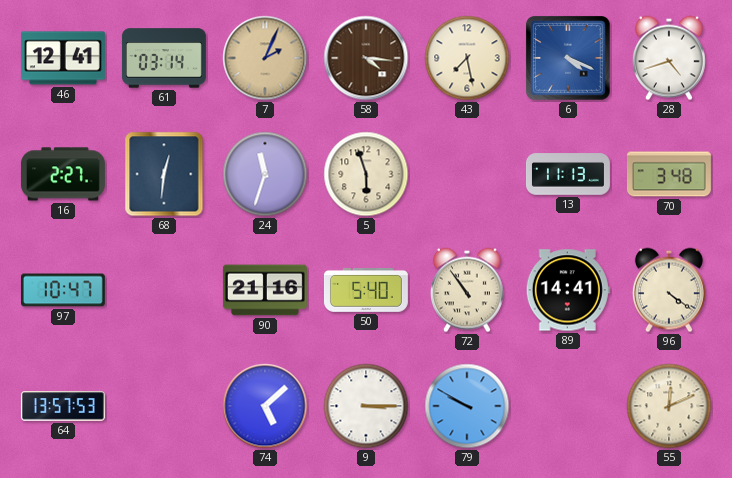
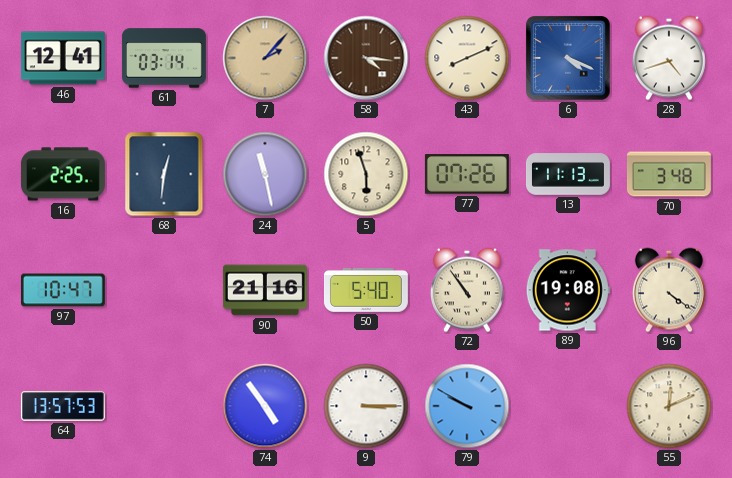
7: 2:04 -> 2:07
43: 7:28 -> 8:11
16: 2:27 -> 2:25
24: 11:33 -> 11:28
77: none -> 07:26
89: 14:41 -> 19:08
74: 5:08 -> 4:54
